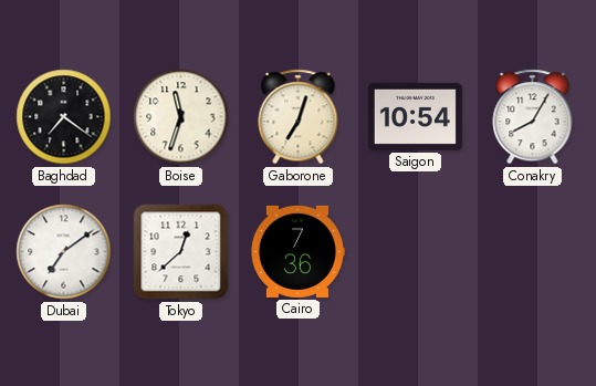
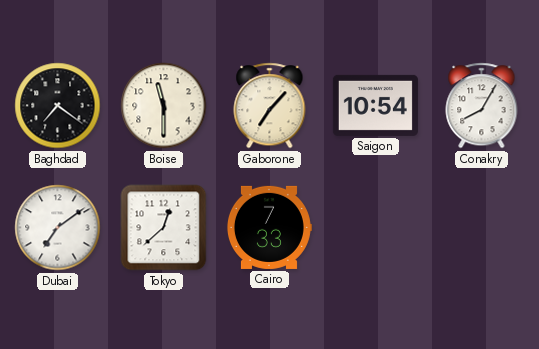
Boise: 11:33 -> 11:30
Gaborone: 7:03 -> 7:07
Cairo: 7:36 -> 7:33
